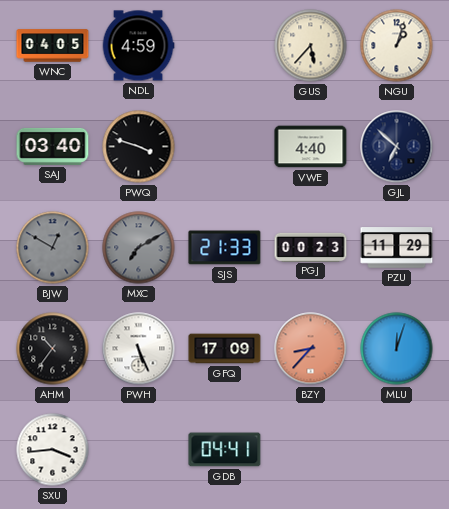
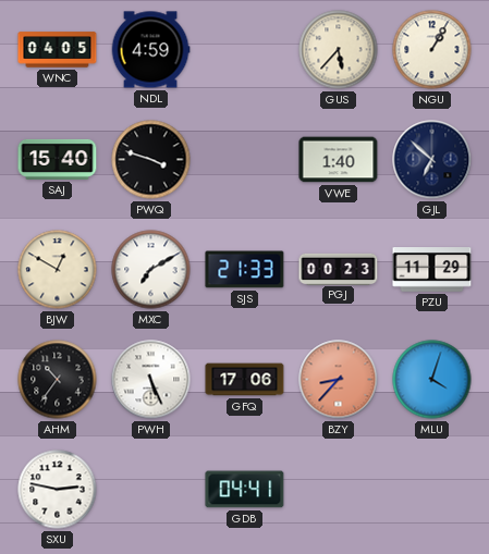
NGU: 1:03 -> 1:05
SAJ: 03:40 -> 15:40
VWE: 4:40 -> 1:40
BJW dial: grey -> cream
MXC dial: grey -> white
GFQ: 17:09 -> 17:06
MLU: 12:03 -> 4:03
SXU: 3:44 -> 2:47
